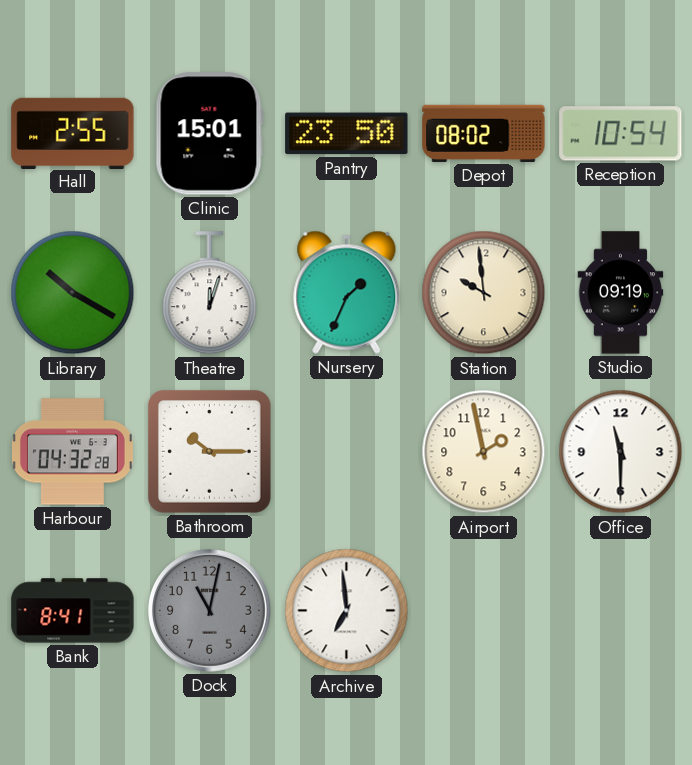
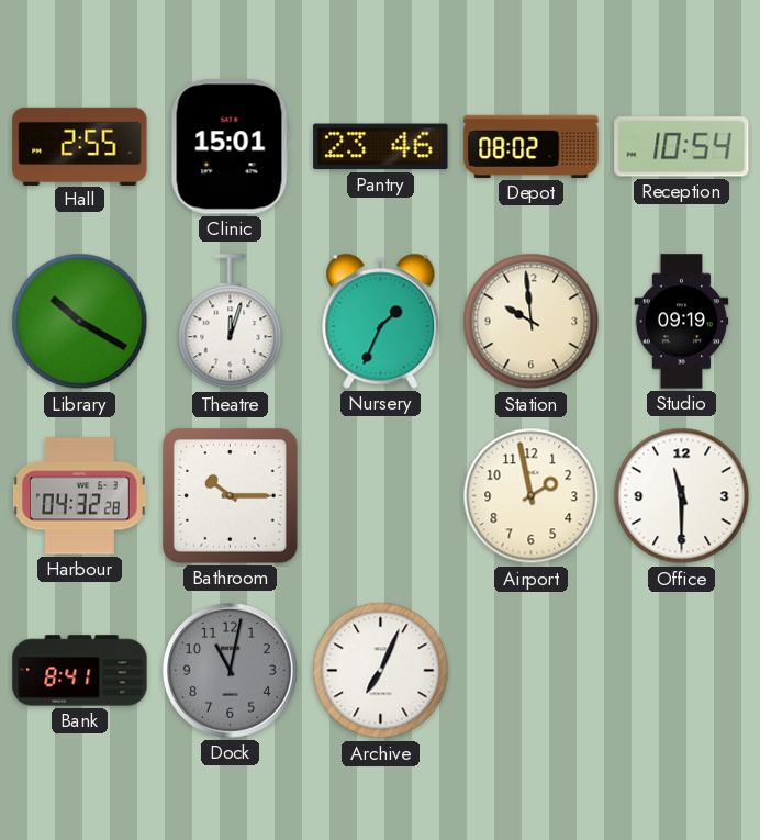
Pantry: 23:50 -> 23:46
Archive: 6:59 -> 7:04
